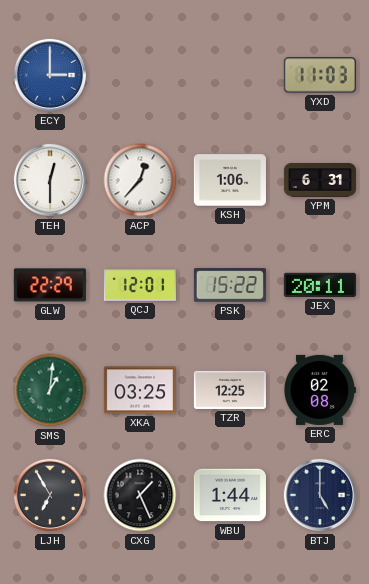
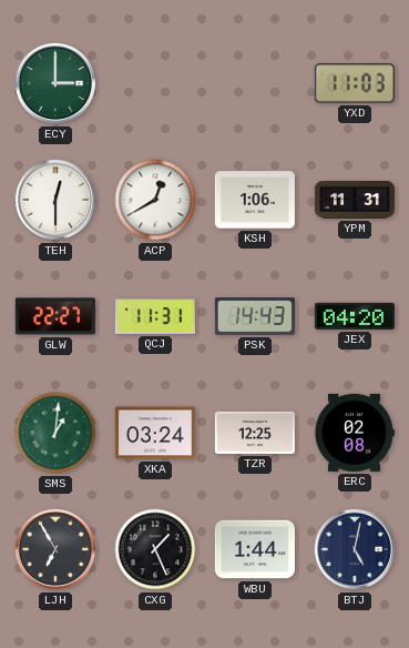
ECY dial: blue -> green
ACP: 12:37 -> 12:40
YPM: 6:31 -> 11:31
GLW: 22:29 -> 22:27
QCJ: 12:01 -> 11:31
PSK: 15:22 -> 14:43
JEX: 20:11 -> 04:20
XKA: 03:25 -> 03:24
BTJ: 5:00 -> 5:02
